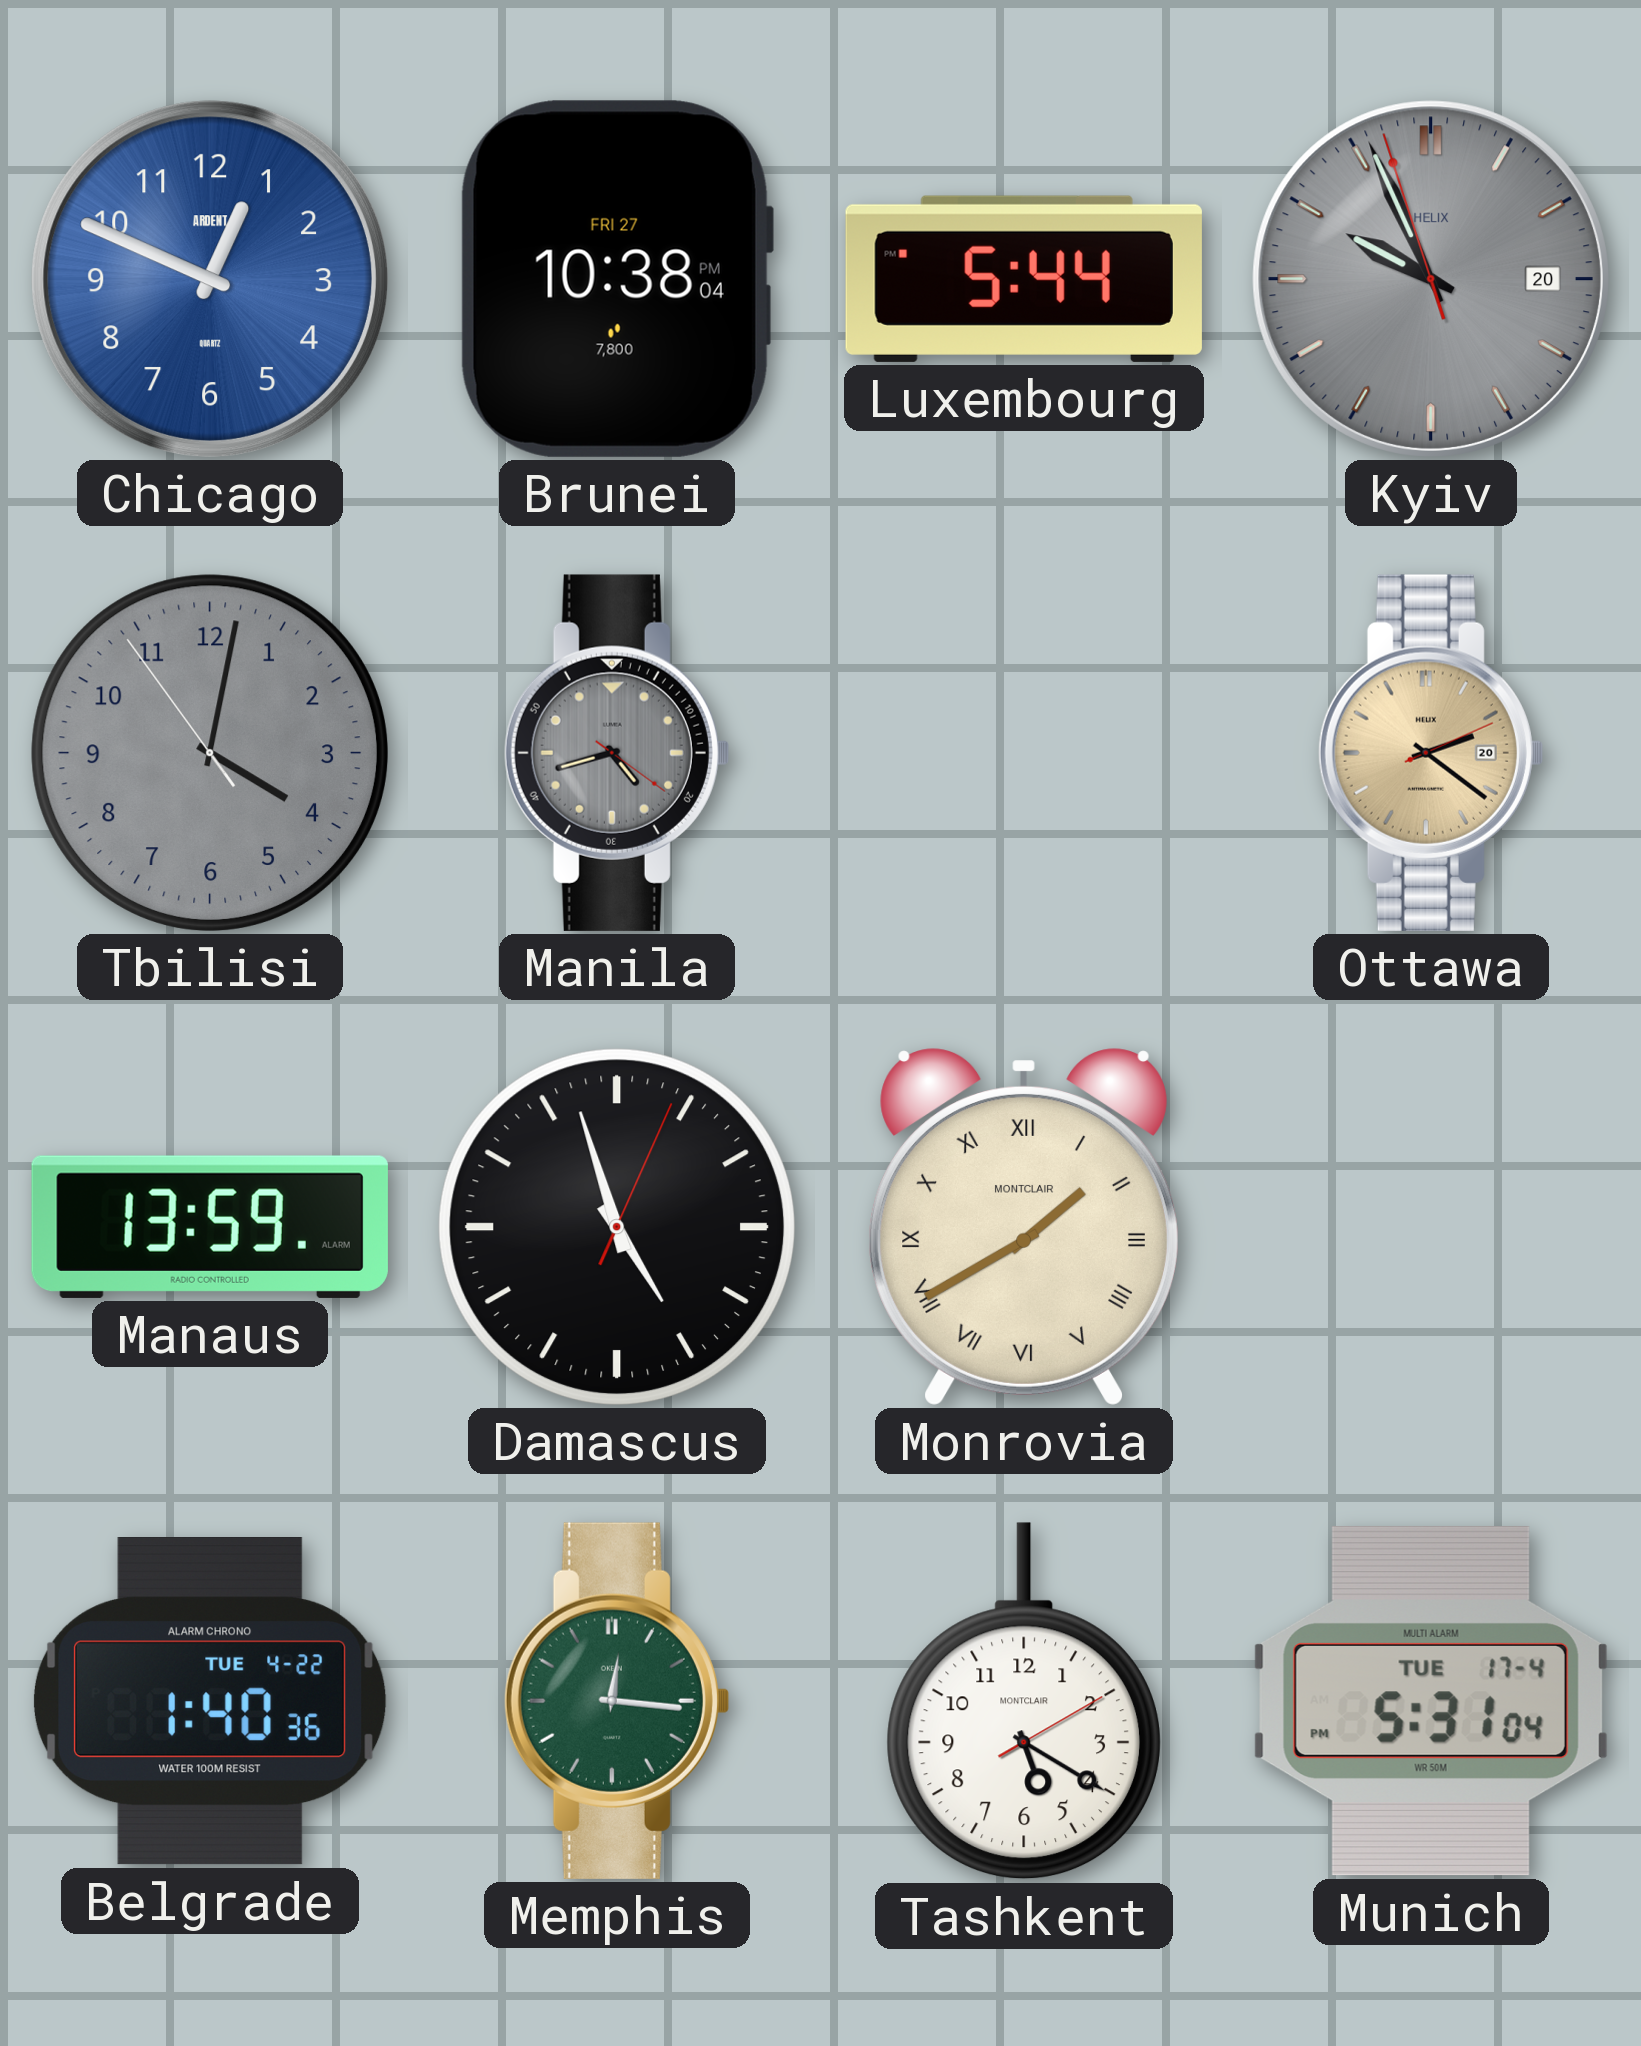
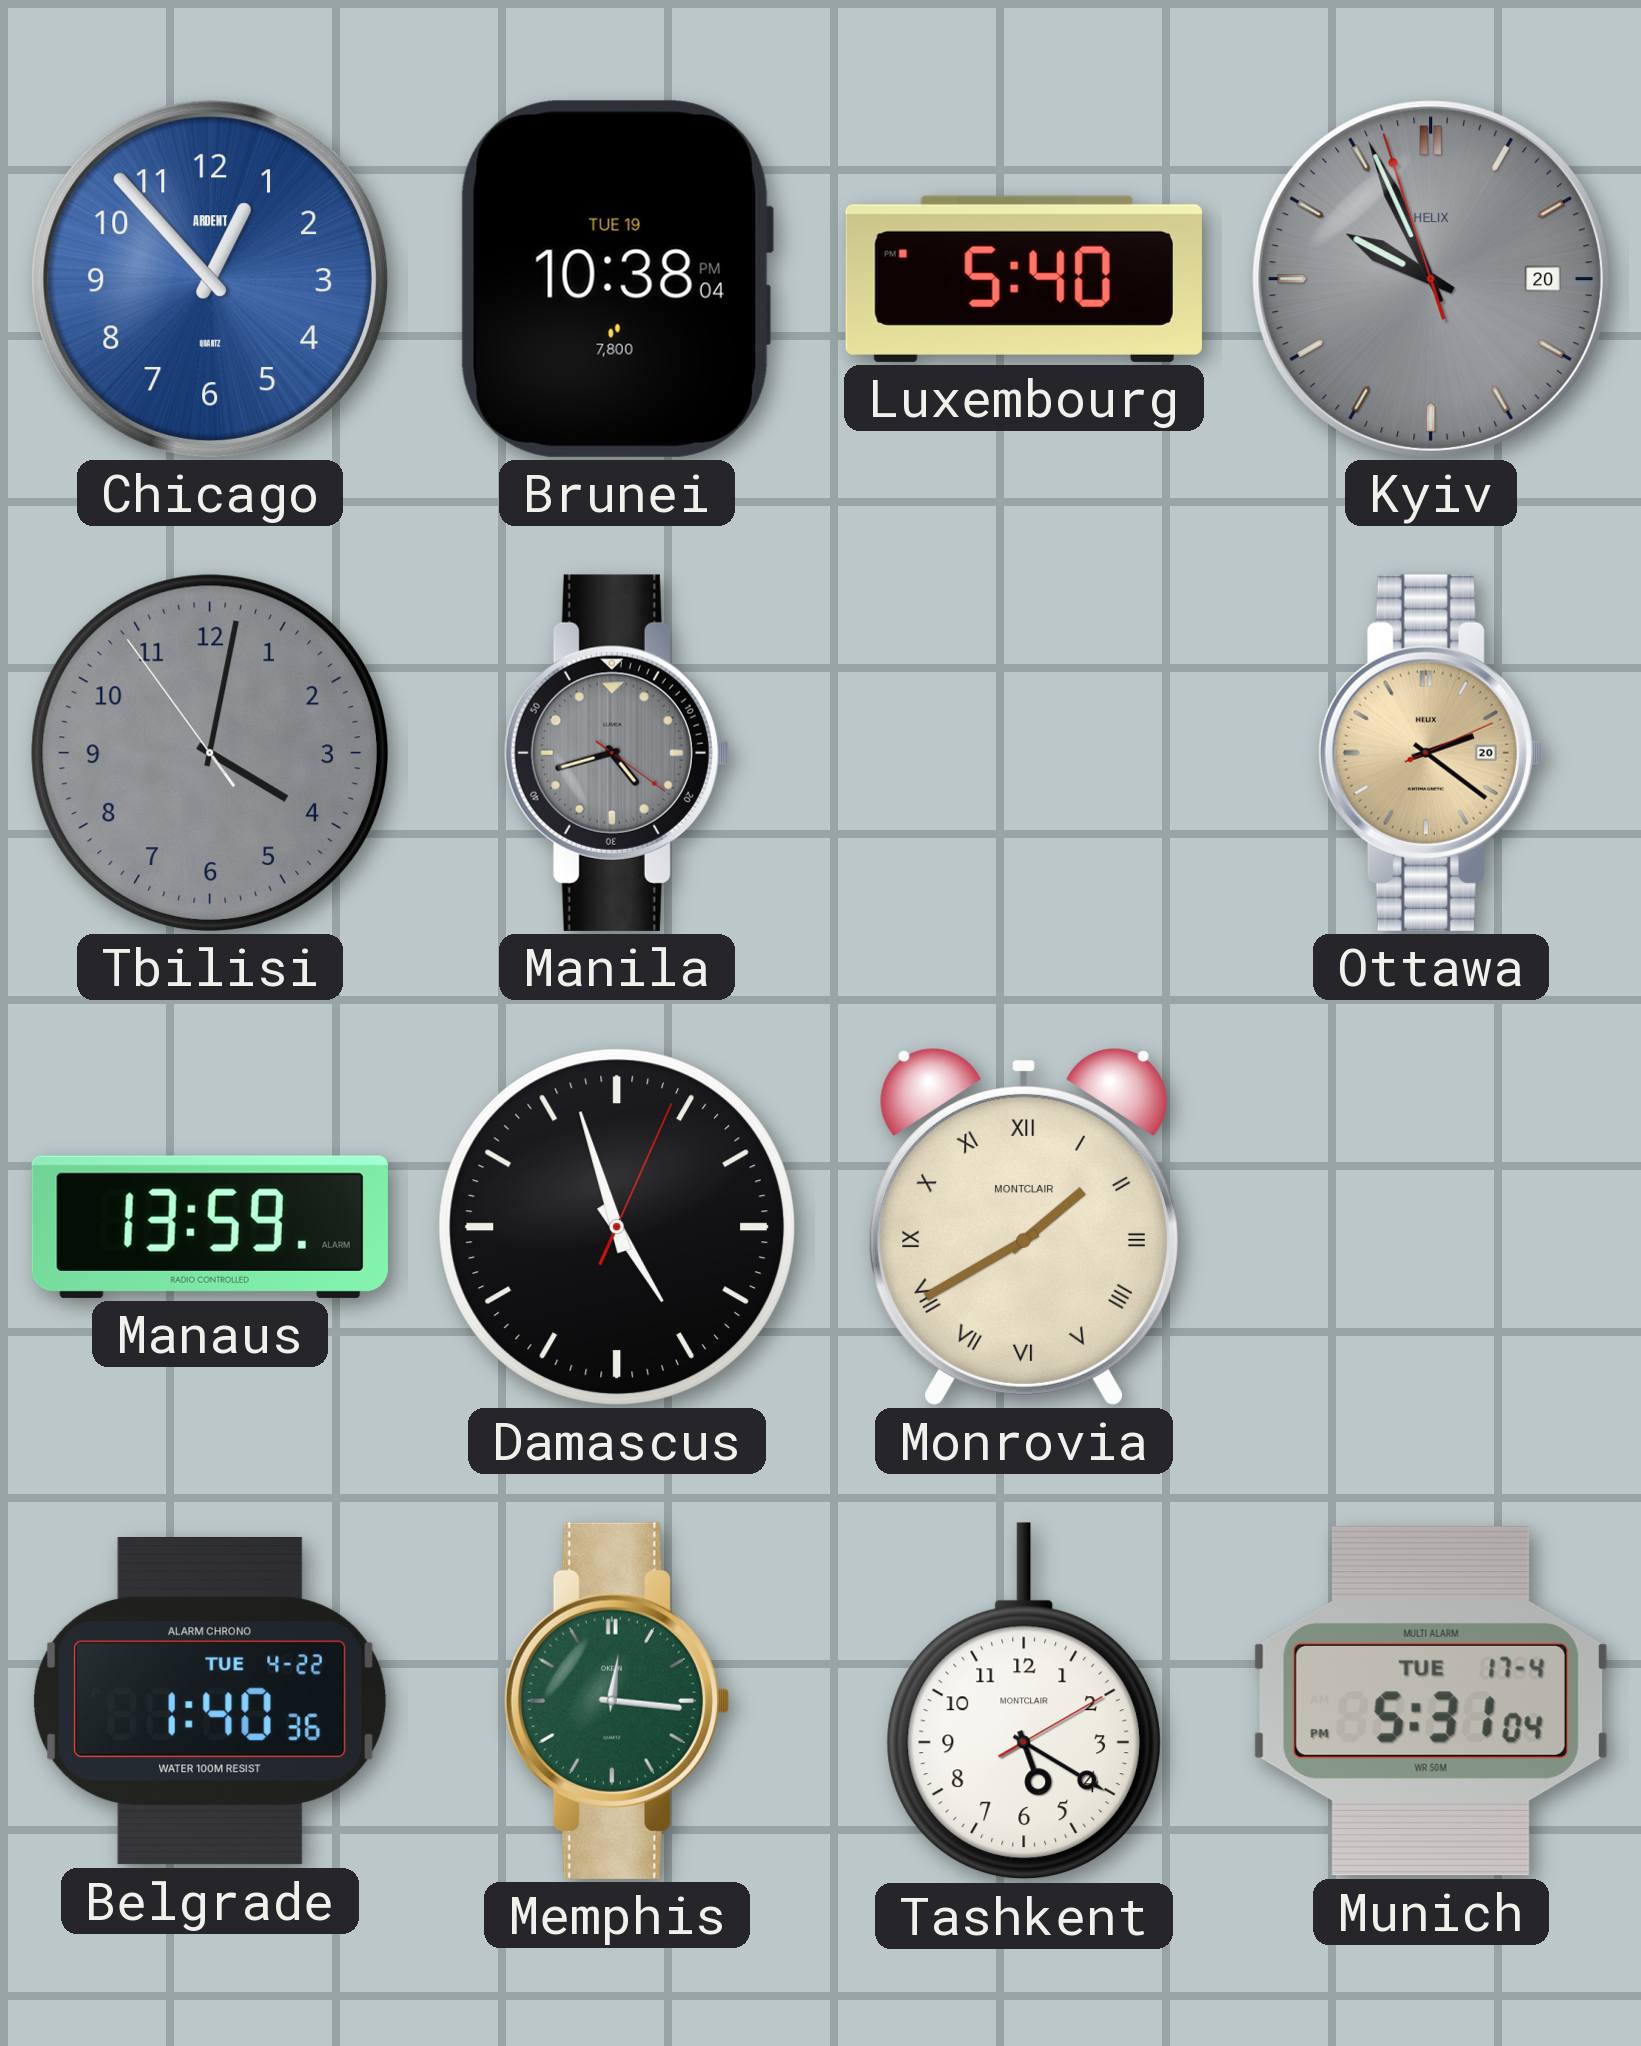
Chicago: 12:49 -> 12:53
Brunei date: FRI 27 -> TUE 19
Luxembourg: 5:44 -> 5:40
